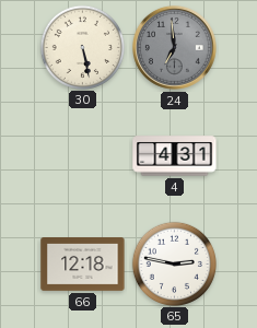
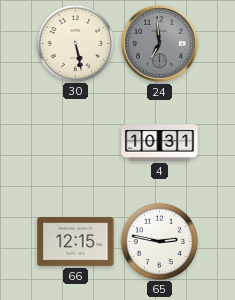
4: 4:31 -> 10:31
66: 12:18 -> 12:15
